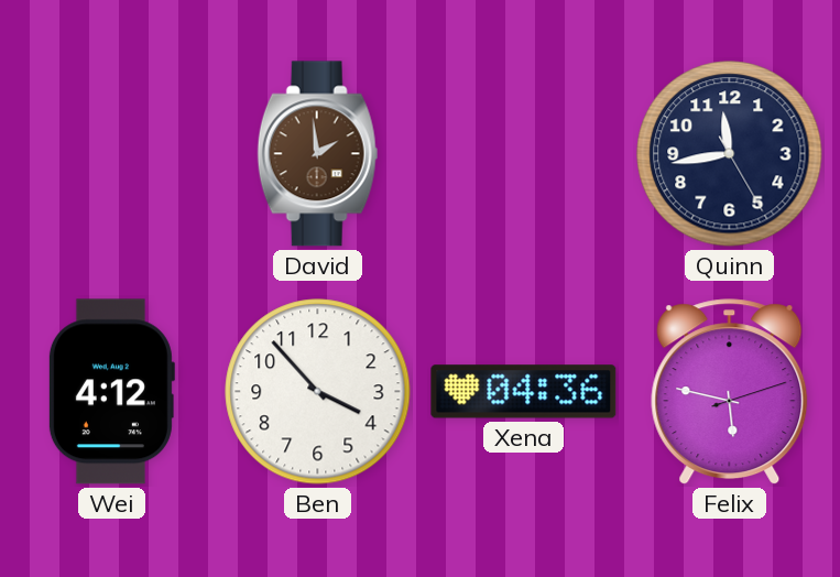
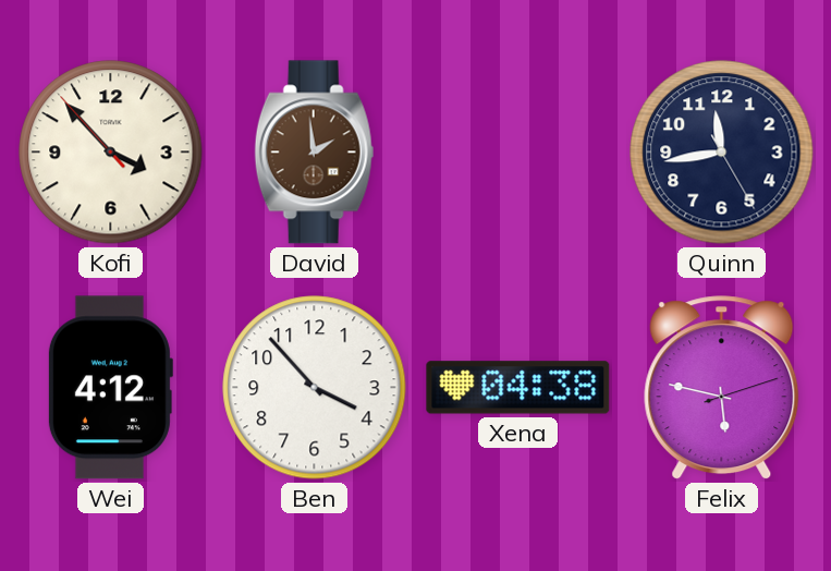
Kofi: none -> 3:52
Xena: 04:36 -> 04:38
